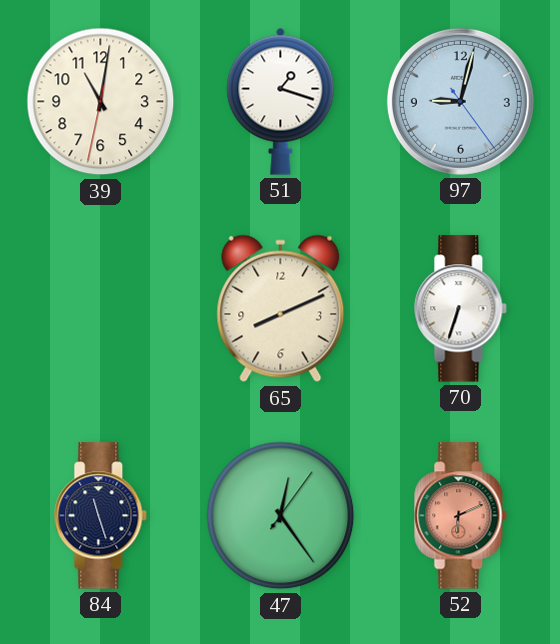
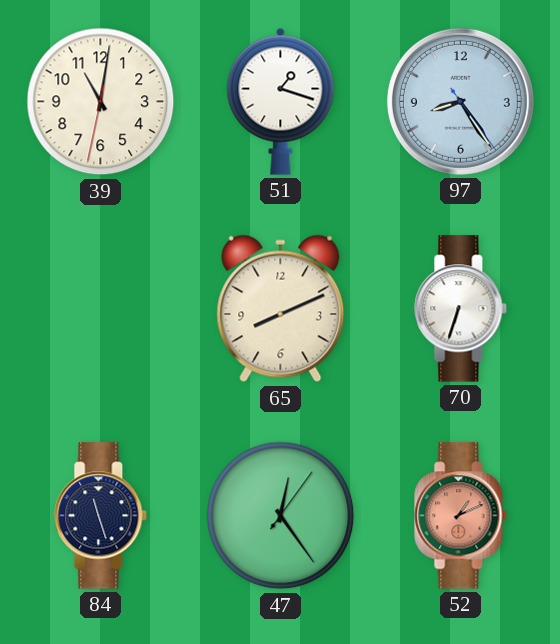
97: 9:02 -> 8:24
52: 6:11 -> 1:11
